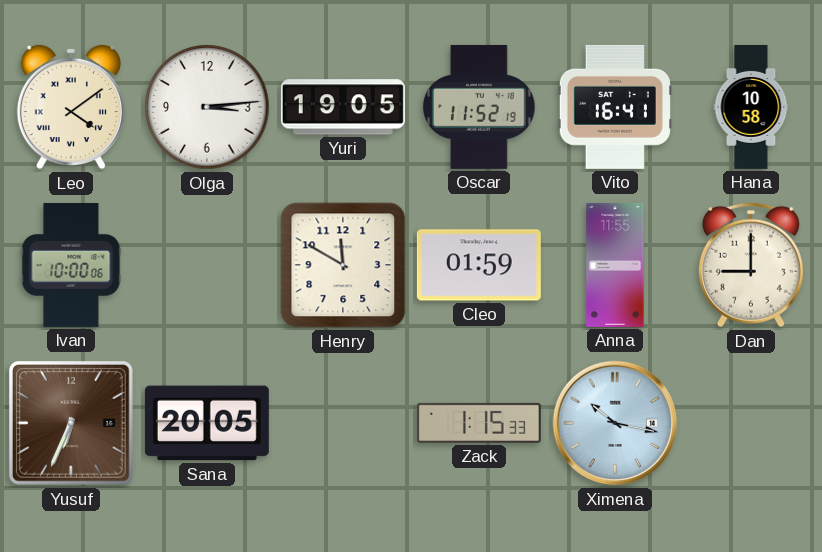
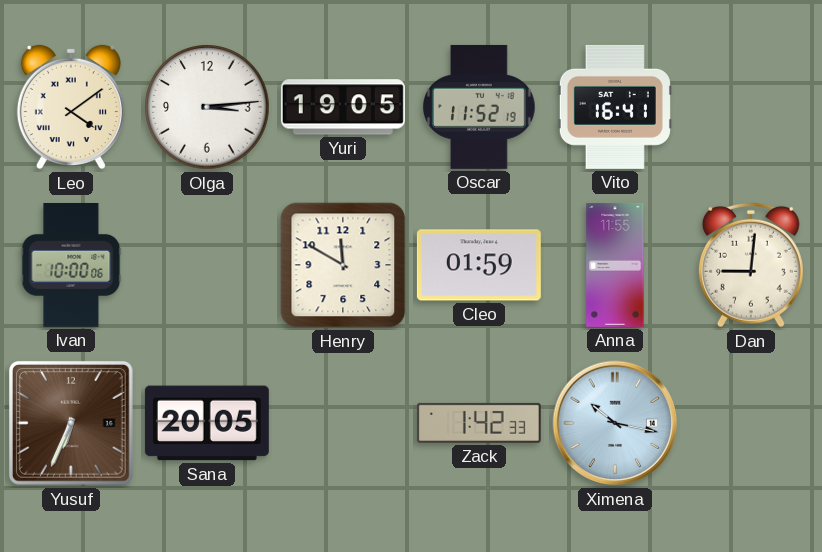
Hana: 10:58 -> none
Dan: 9:00 -> 9:01
Zack: 1:15 -> 1:42
